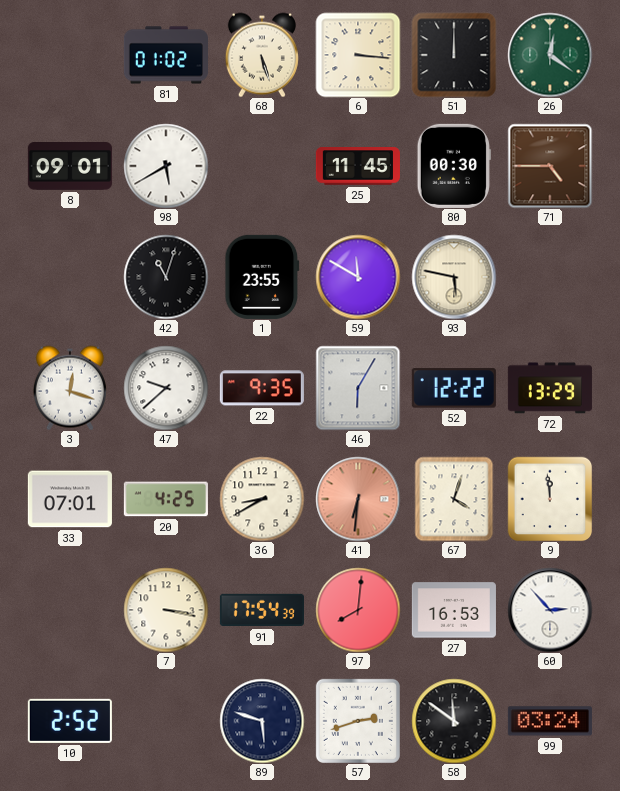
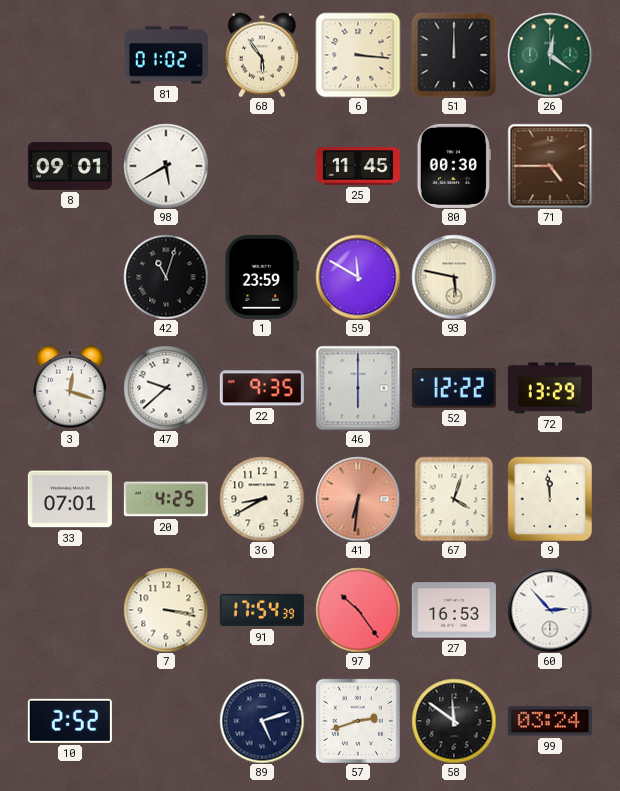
68: 5:27 -> 5:54
1: 23:55 -> 23:59
46: 6:05 -> 6:00
97: 8:01 -> 10:24
89: 5:48 -> 5:12
